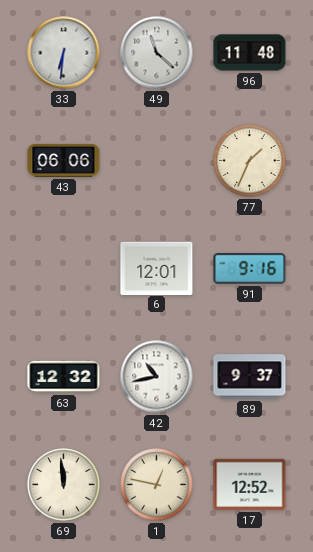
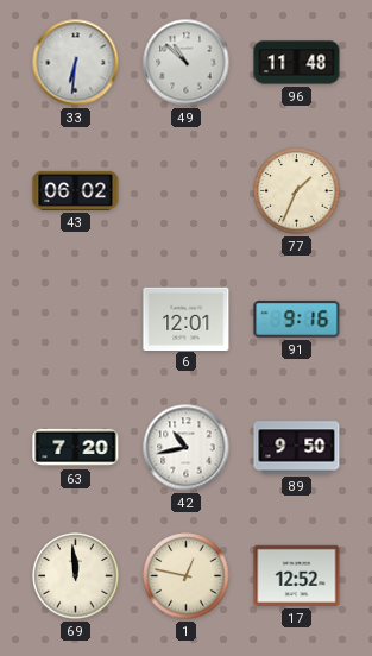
49: 11:22 -> 10:52
43: 06:06 -> 06:02
63: 12:32 -> 7:20
89: 9:37 -> 9:50
